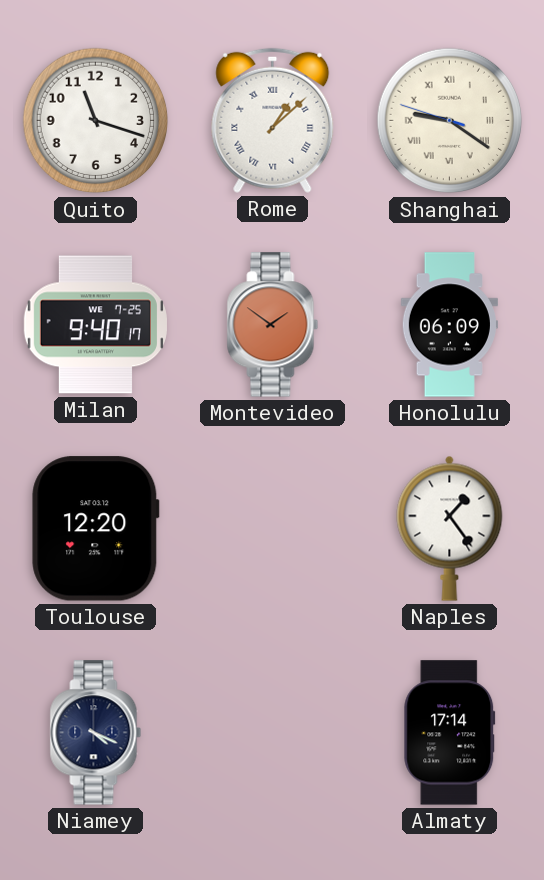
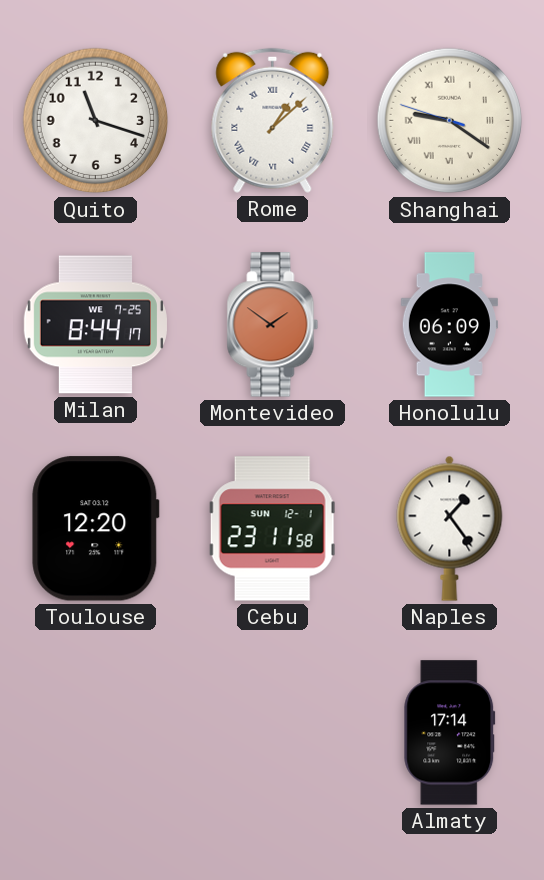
Milan: 9:40 -> 8:44
Cebu: none -> 23:11
Niamey: 4:19 -> none
